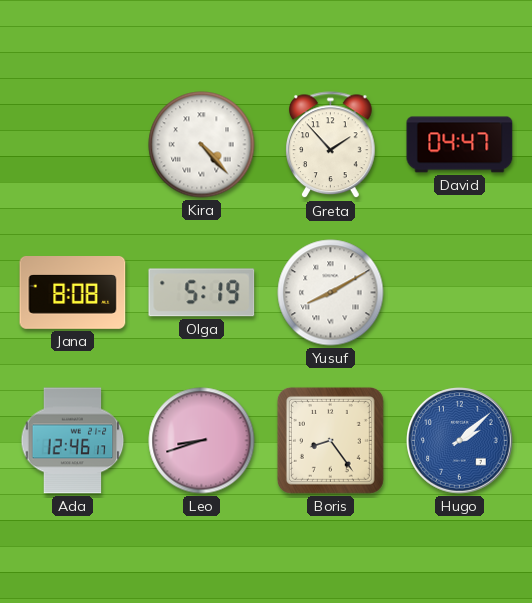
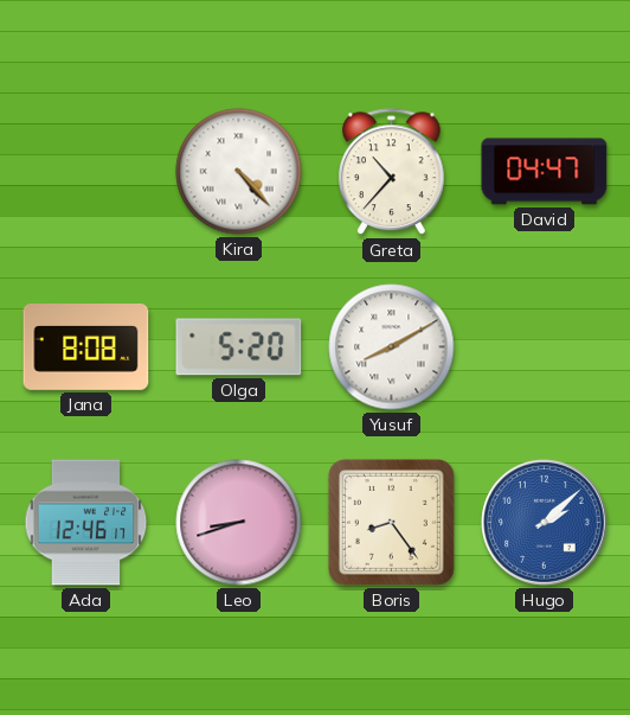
Greta: 1:53 -> 10:37
Olga: 5:19 -> 5:20
